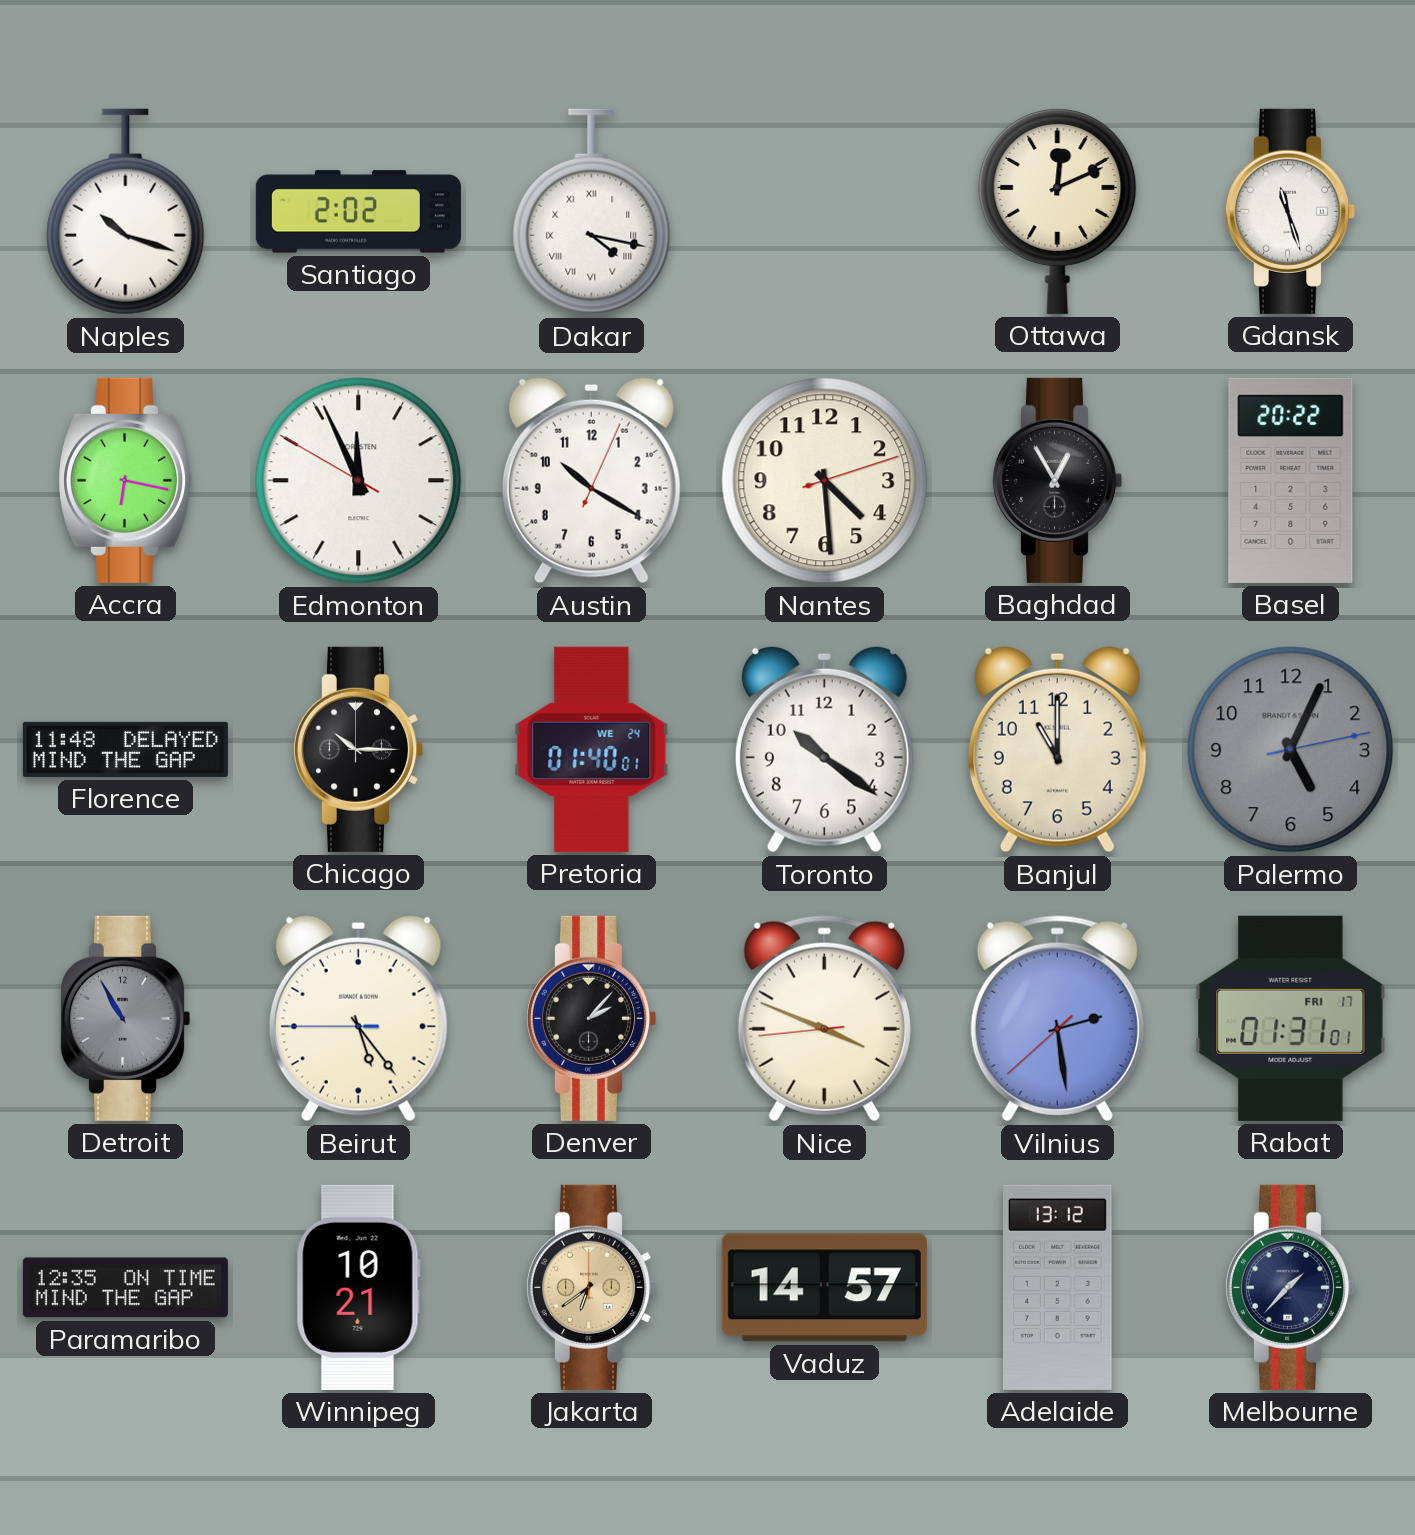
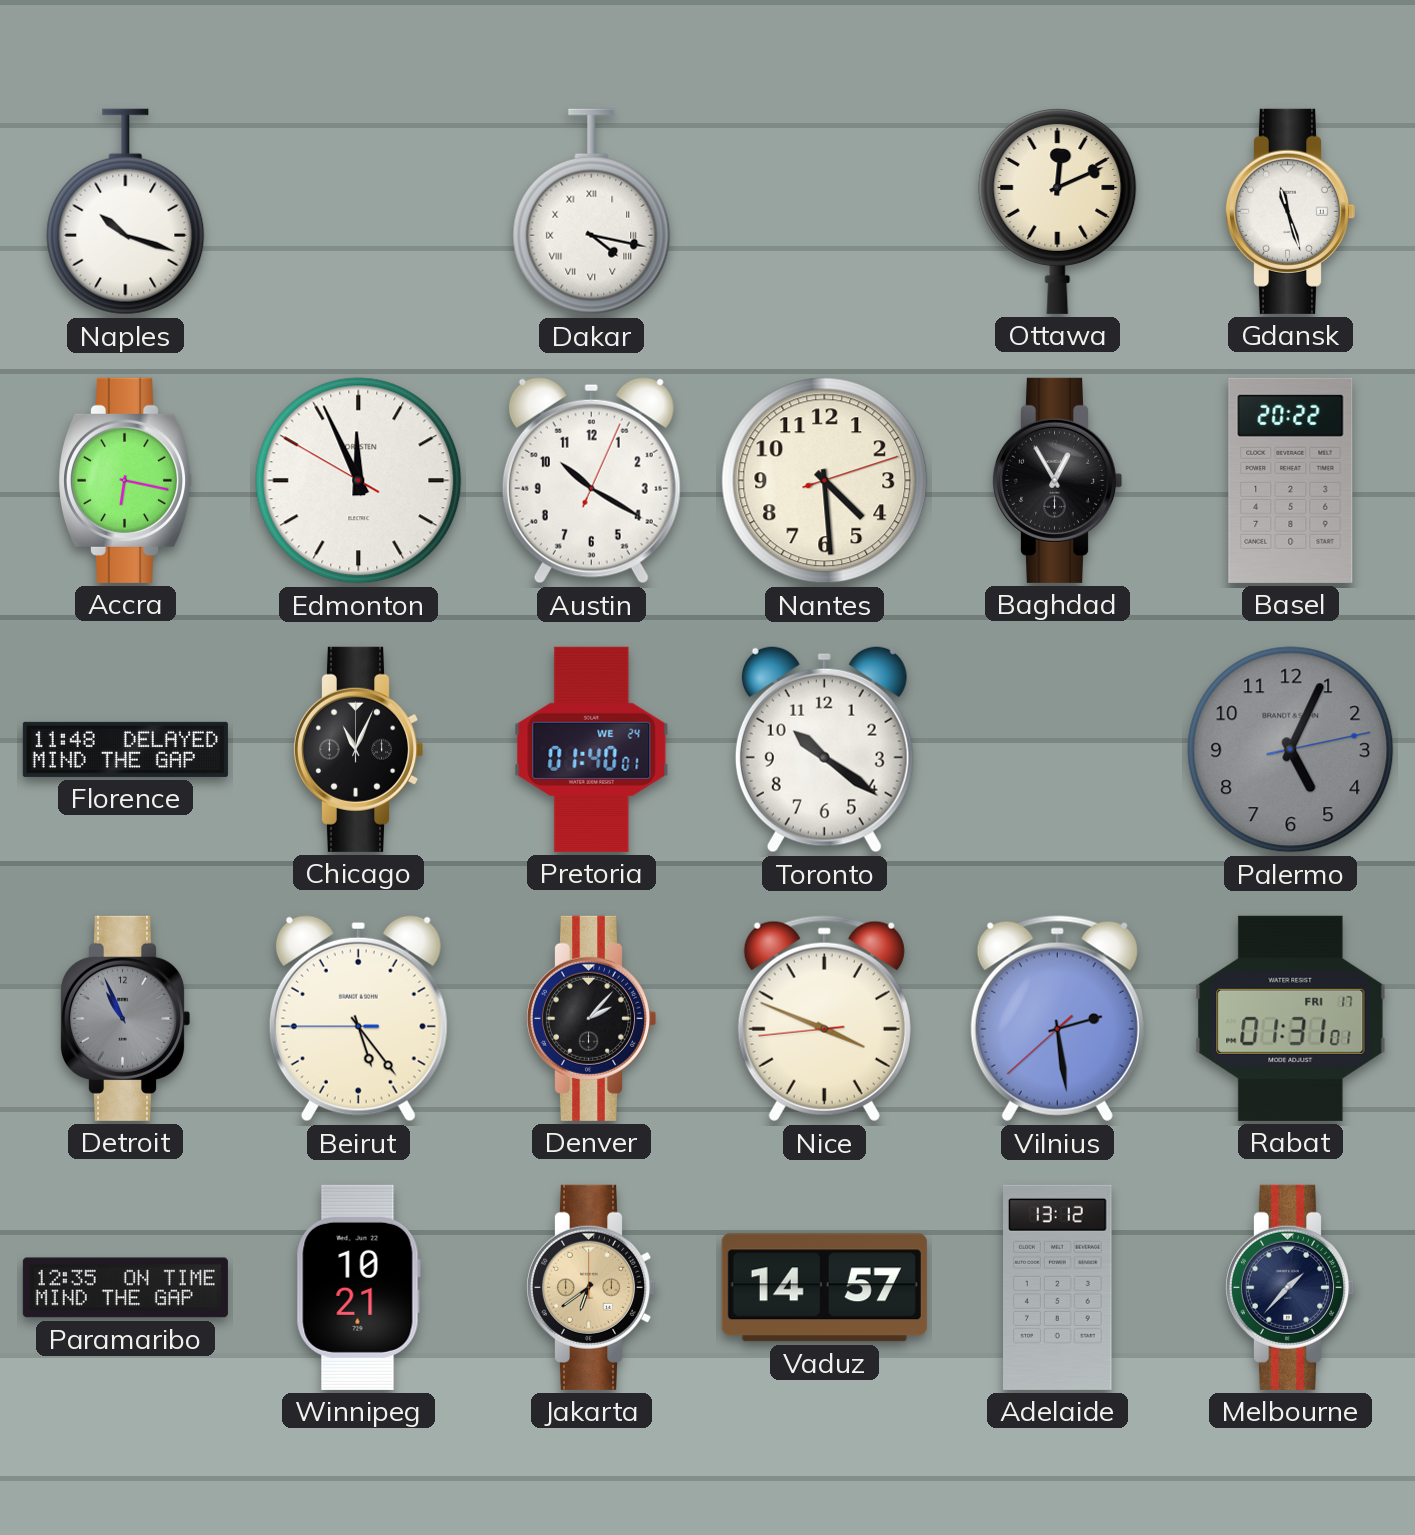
Santiago: 2:02 -> none
Chicago: 10:15 -> 11:04
Banjul: 11:00 -> none
Detroit: 10:55 -> 10:56
